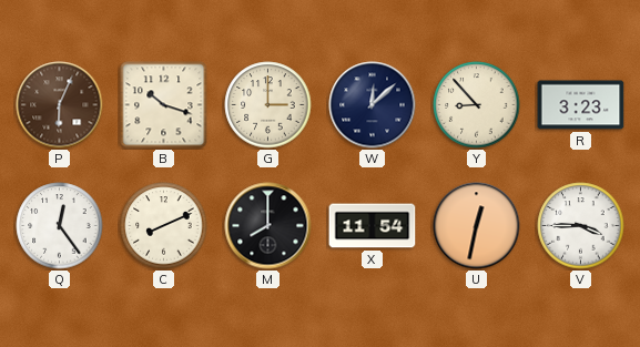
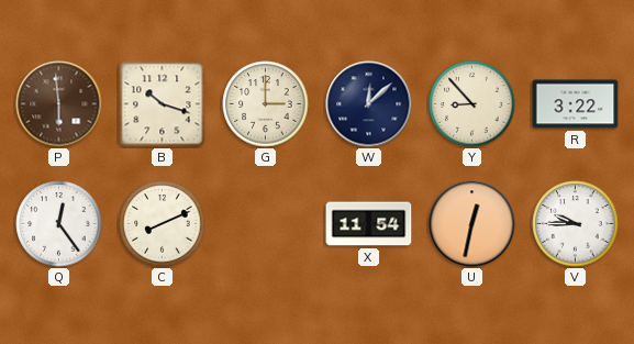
P: 6:04 -> 5:59
R: 3:23 -> 3:22
M: 8:00 -> none
V: 3:45 -> 9:45
